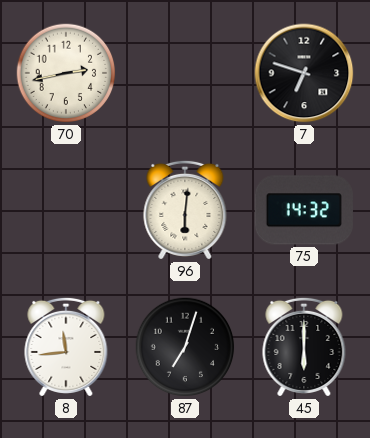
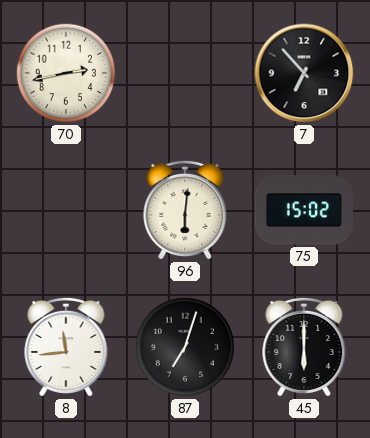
7: 6:48 -> 6:53
75: 14:32 -> 15:02
